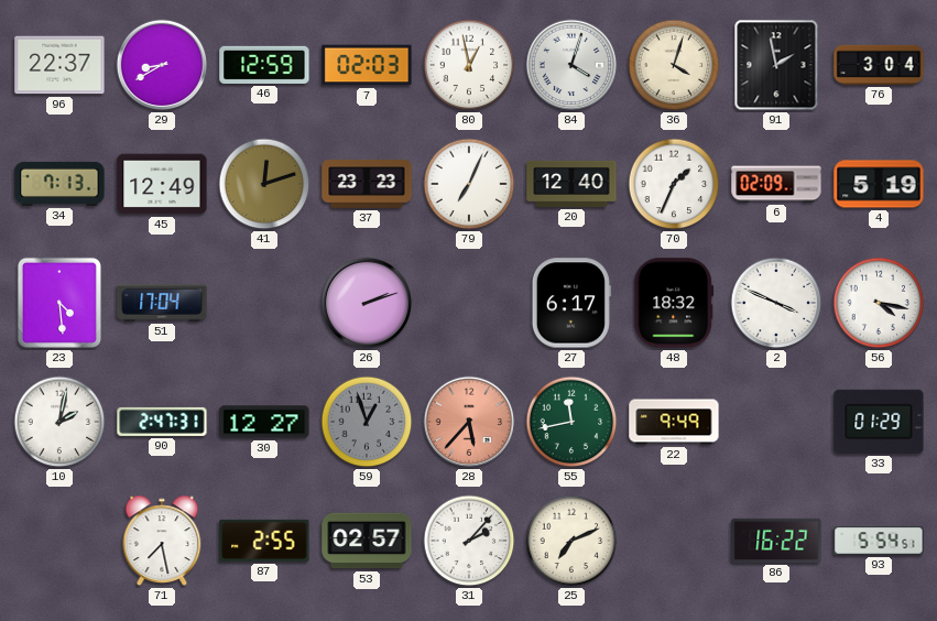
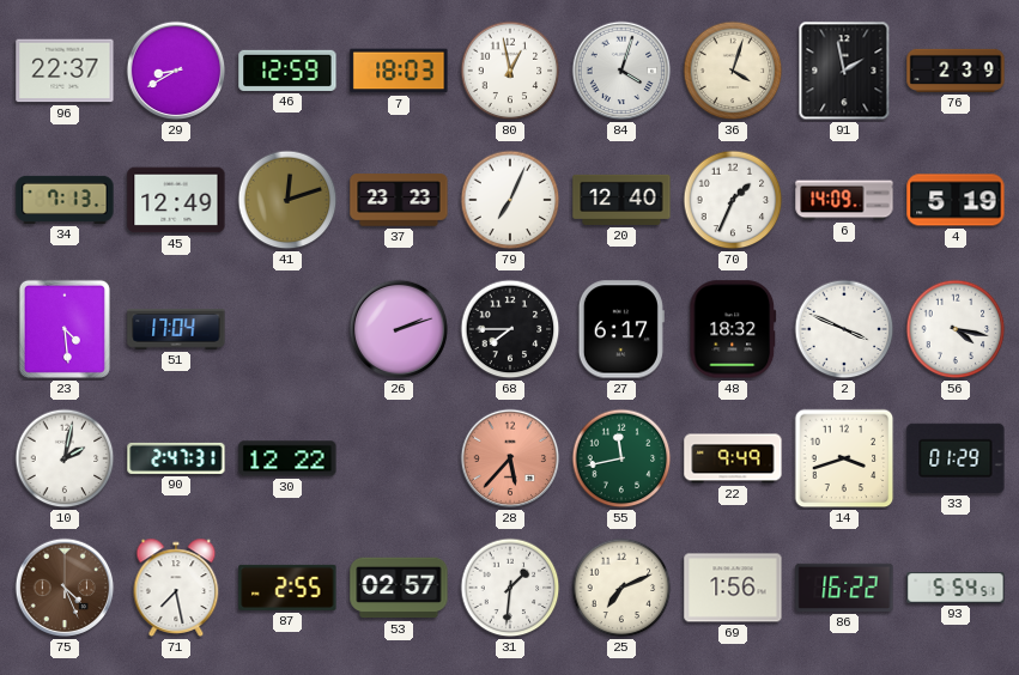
7: 02:03 -> 18:03
76: 3:04 -> 2:39
6: 02:09 -> 14:09
68: none -> 7:45
30: 12:27 -> 12:22
59: 12:57 -> none
14: none -> 3:42
75: none -> 4:26
31: 2:07 -> 1:31
69: none -> 1:56
